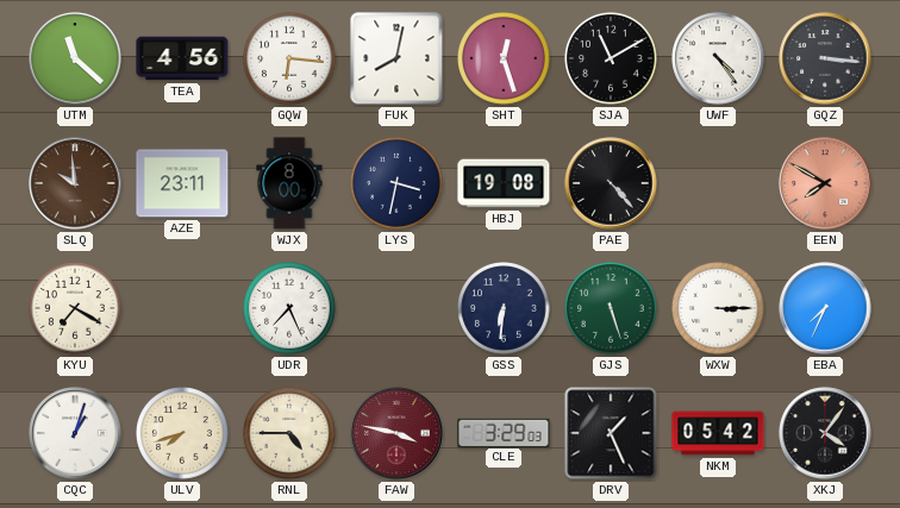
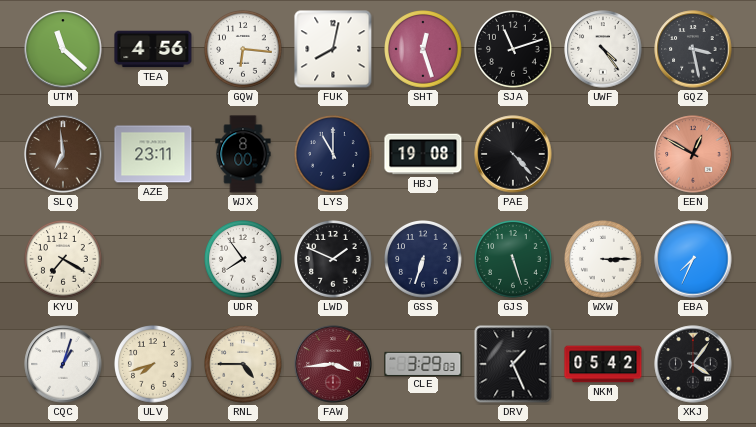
SJA: 11:10 -> 11:12
GQZ: 3:16 -> 3:28
SLQ: 9:59 -> 6:59
LYS: 3:32 -> 11:00
EEN: 7:50 -> 12:50
UDR: 7:26 -> 7:54
LWD: none -> 1:49
GSS: 6:31 -> 6:33
FAW: 3:47 -> 3:44
